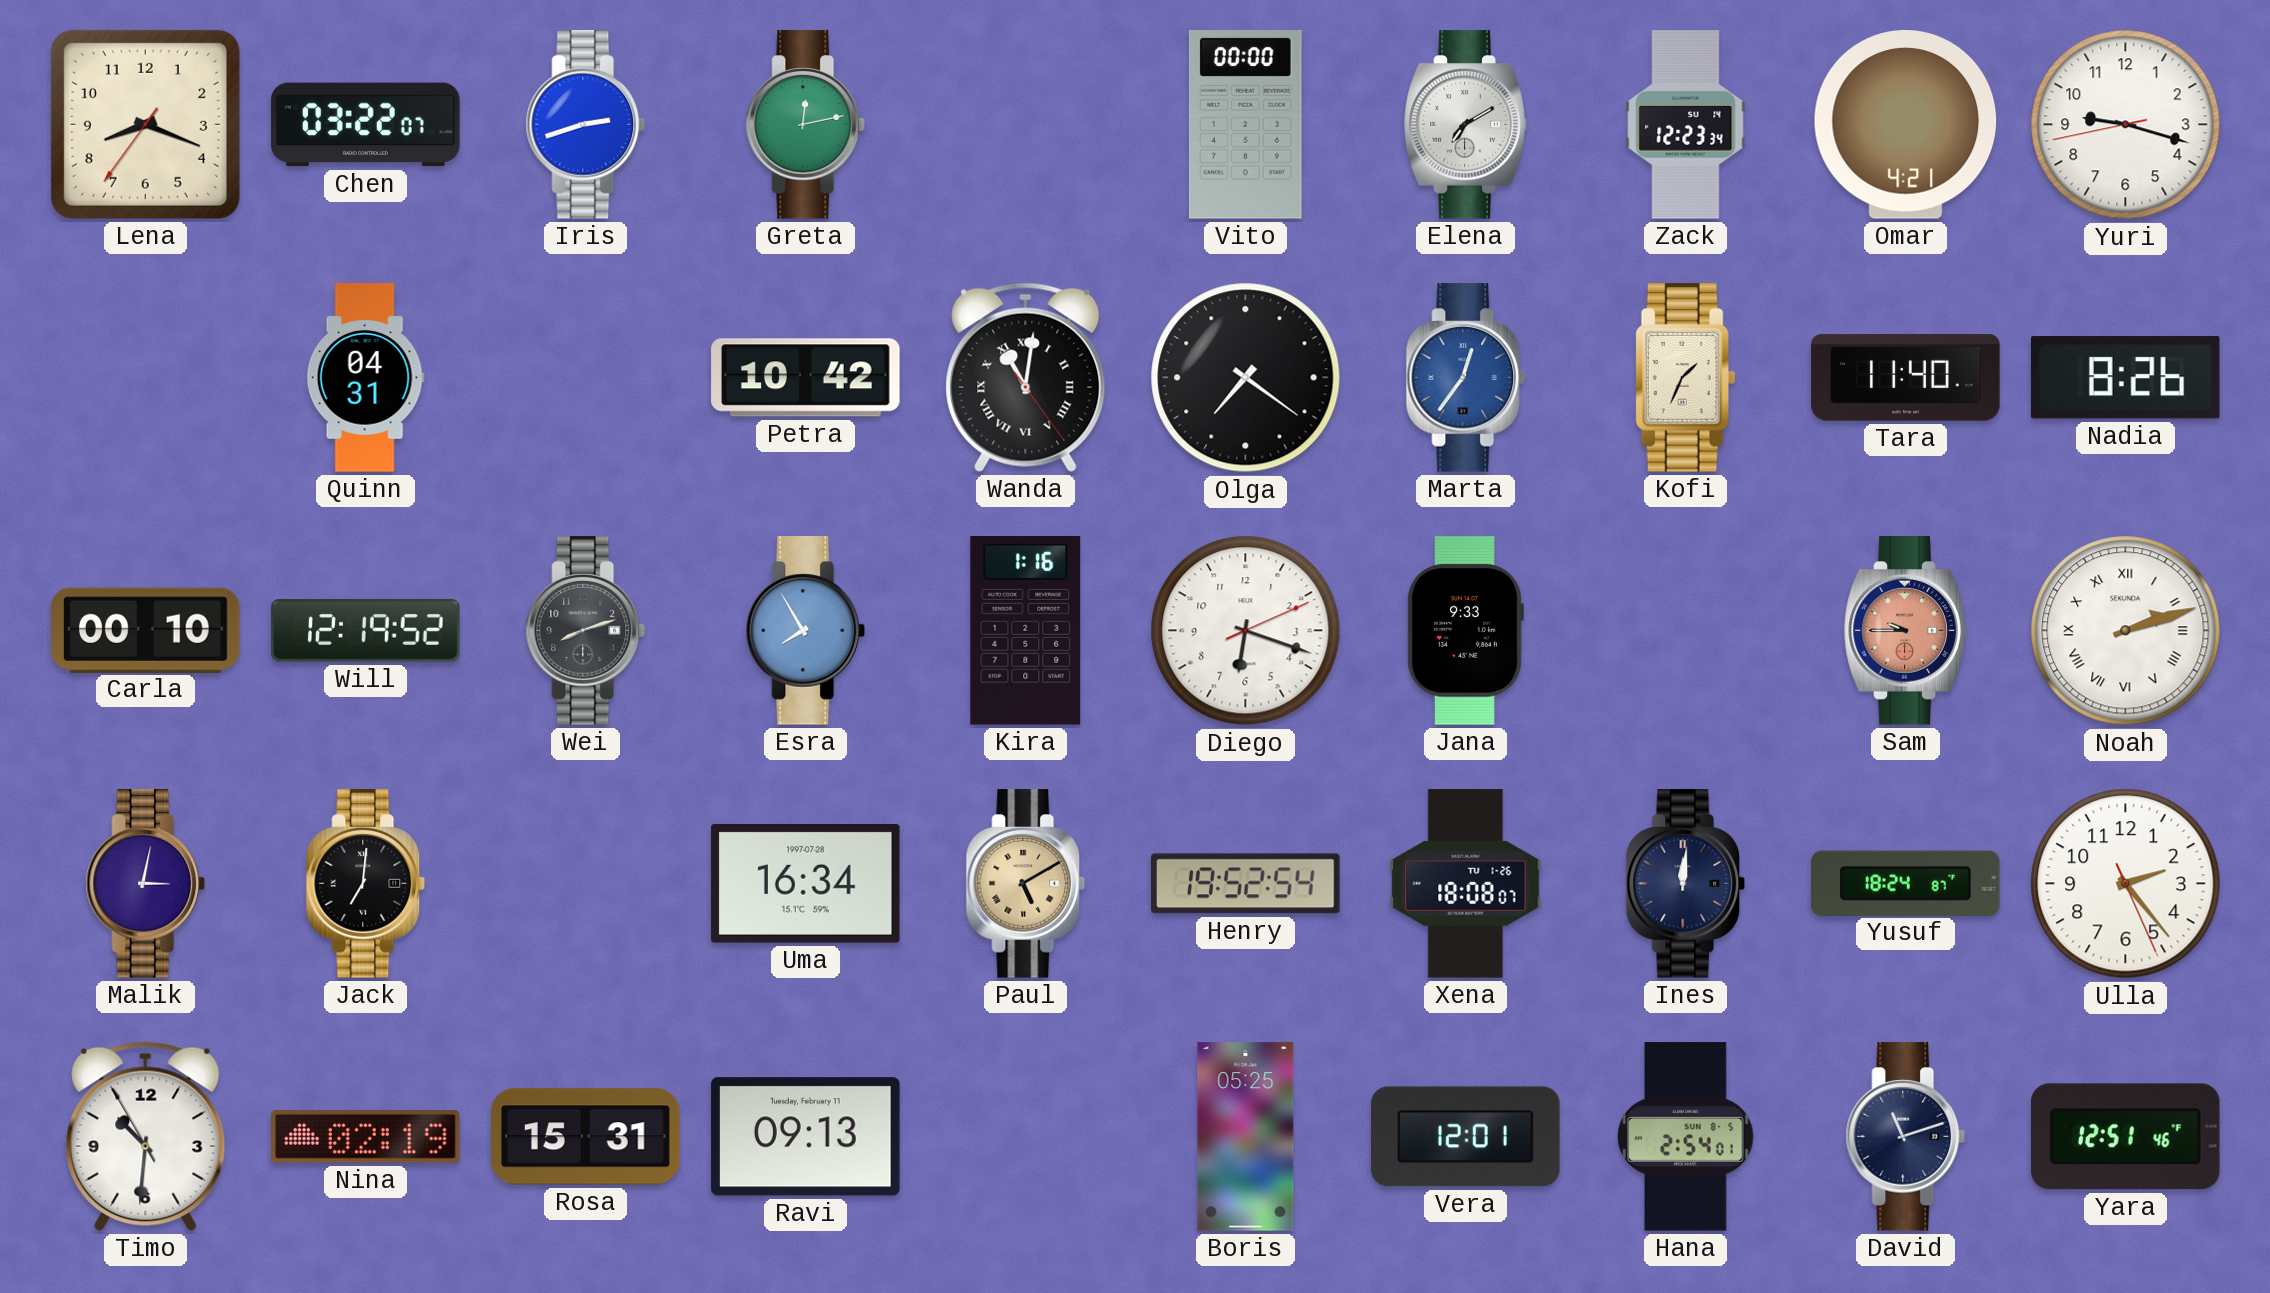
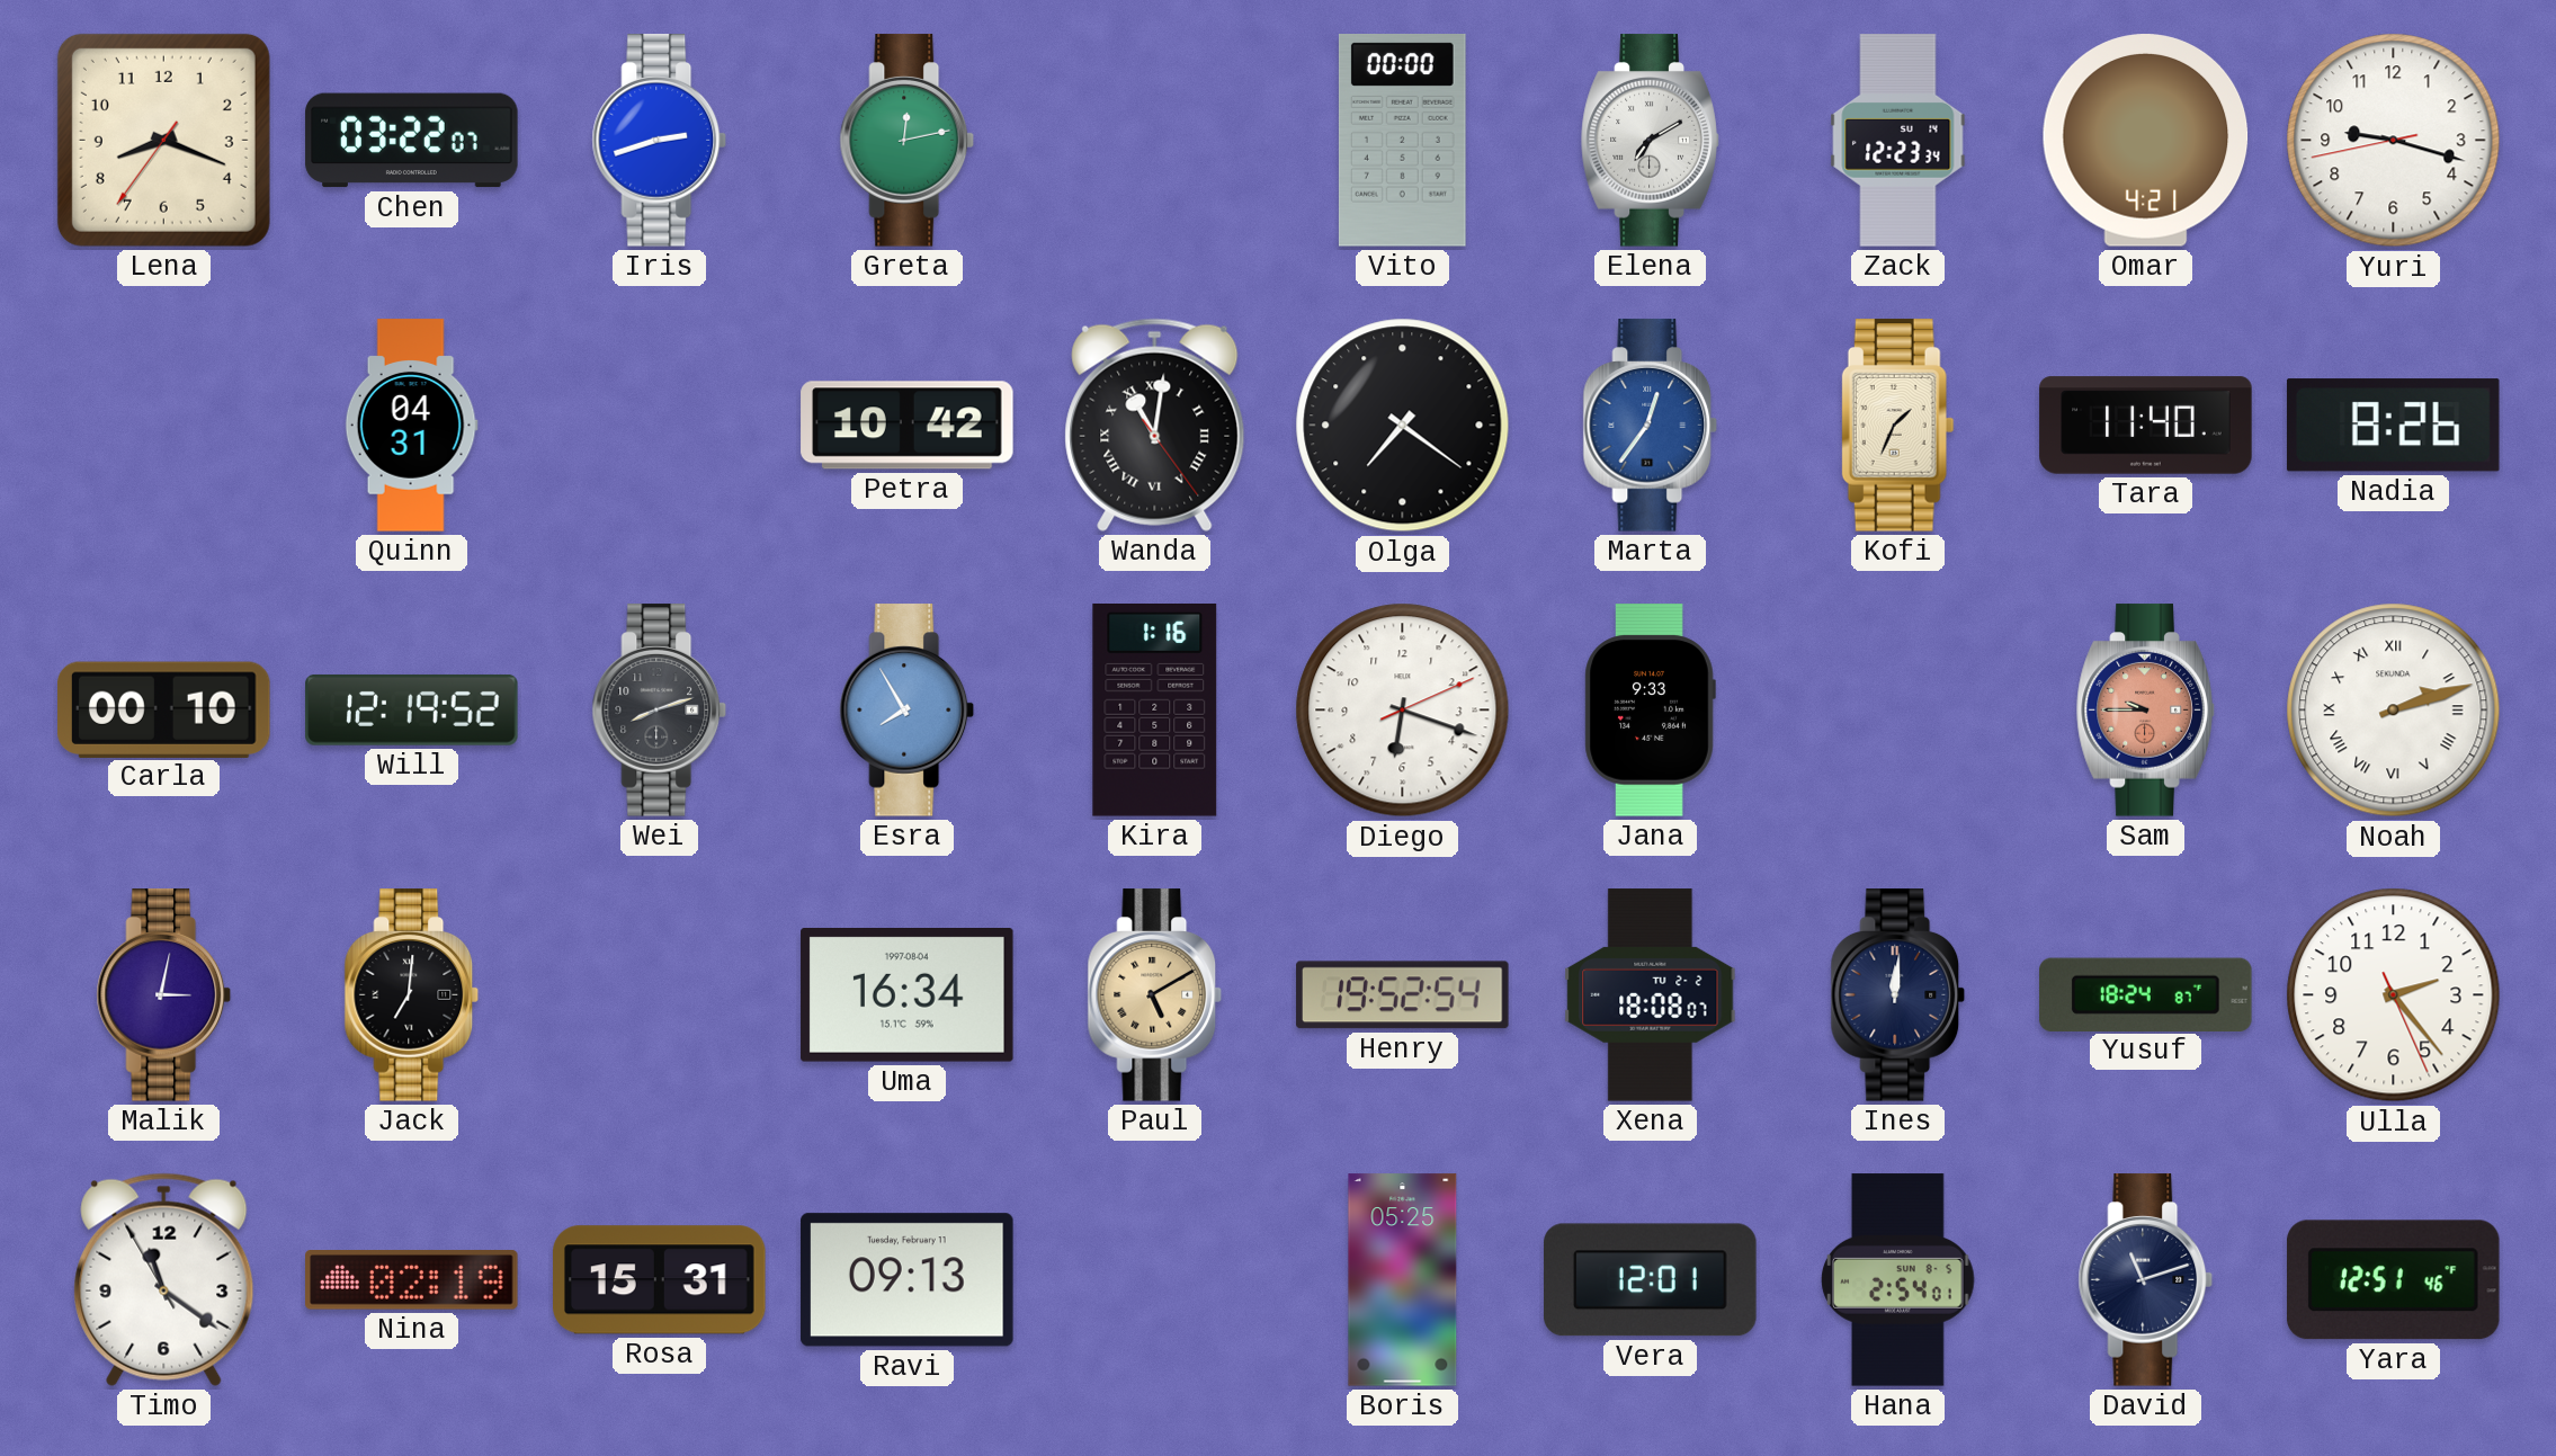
Uma date: 1997-07-28 -> 1997-08-04
Xena date: TU 1-26 -> TU 2-2
Timo: 10:30 -> 11:20
